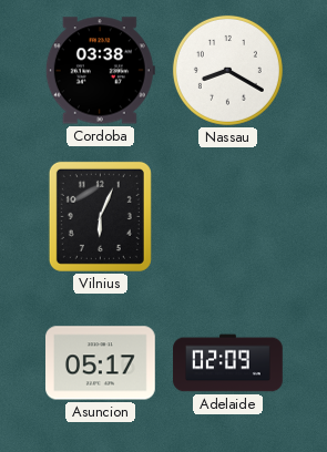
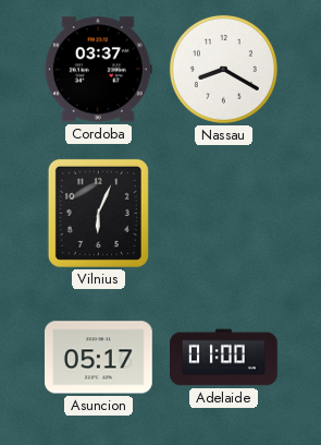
Cordoba: 03:38 -> 03:37
Adelaide: 02:09 -> 01:00
